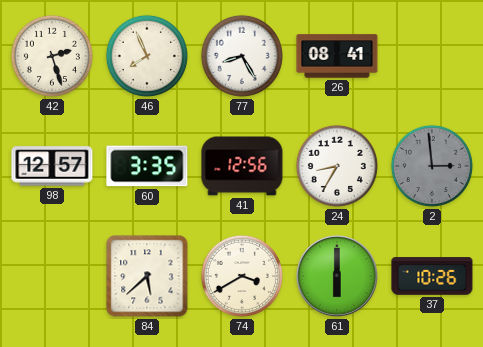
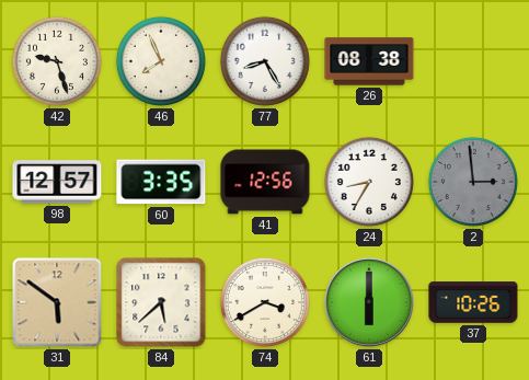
42: 2:27 -> 9:27
26: 08:41 -> 08:38
31: none -> 5:51
